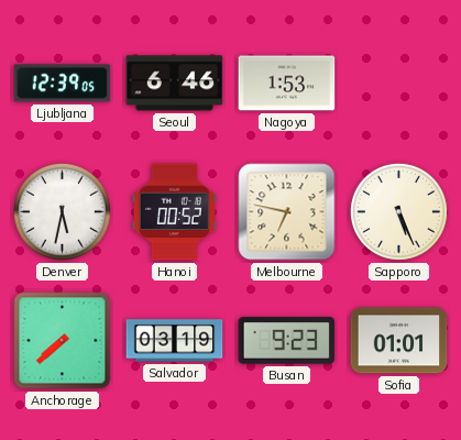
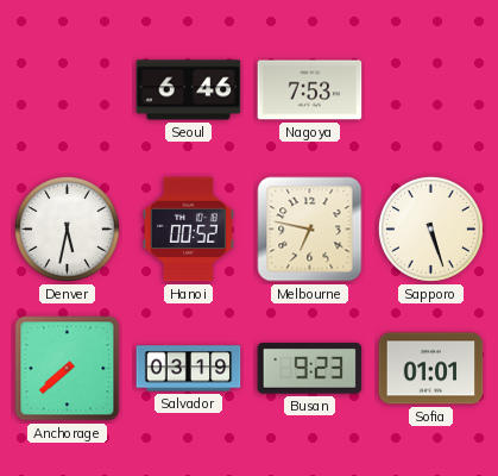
Ljubljana: 12:39 -> none
Nagoya: 1:53 -> 7:53
Sapporo: 5:26 -> 5:27
